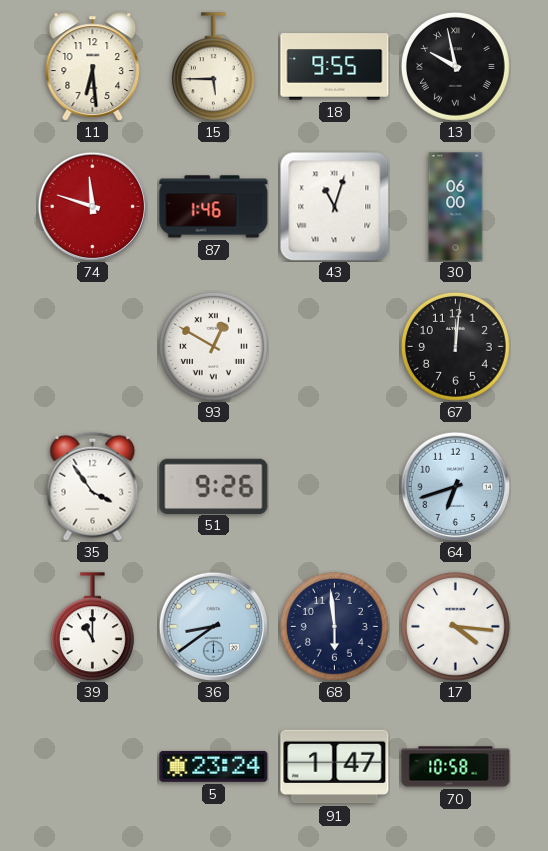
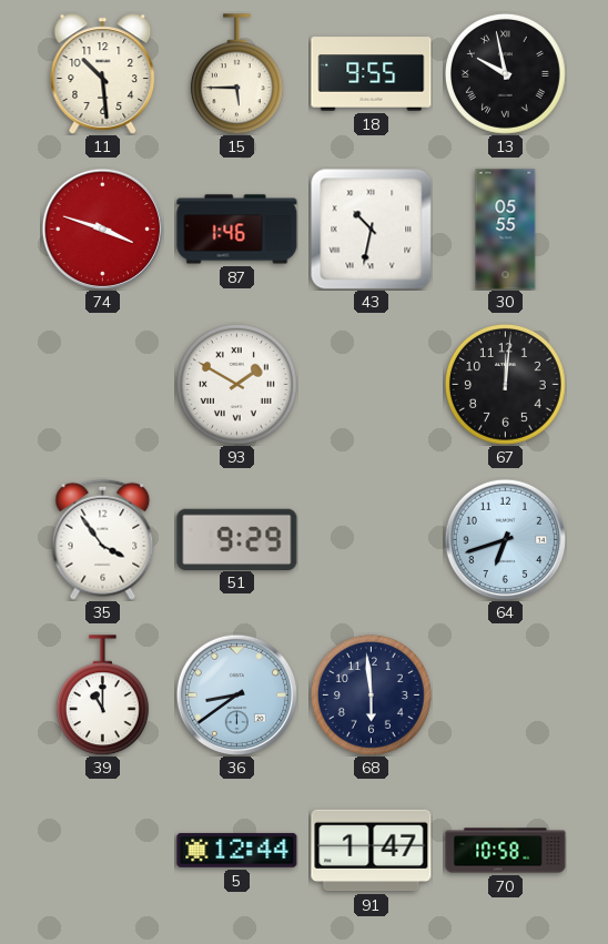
11: 6:29 -> 10:29
74: 11:48 -> 3:48
43: 11:03 -> 10:32
30: 06:00 -> 05:55
93: 12:50 -> 1:50
51: 9:26 -> 9:29
17: 4:16 -> none
5: 23:24 -> 12:44
